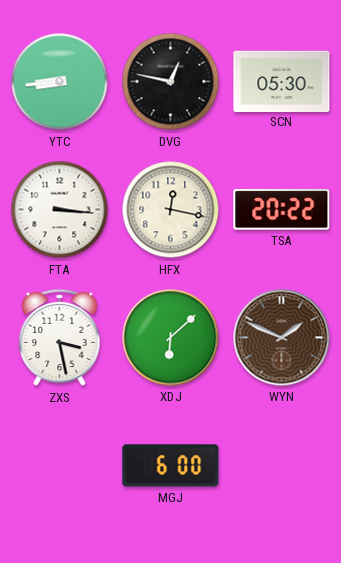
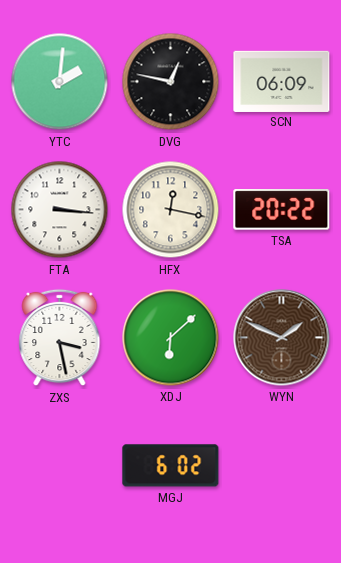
YTC: 8:44 -> 2:01
SCN: 05:30 -> 06:09
MGJ: 6:00 -> 6:02
